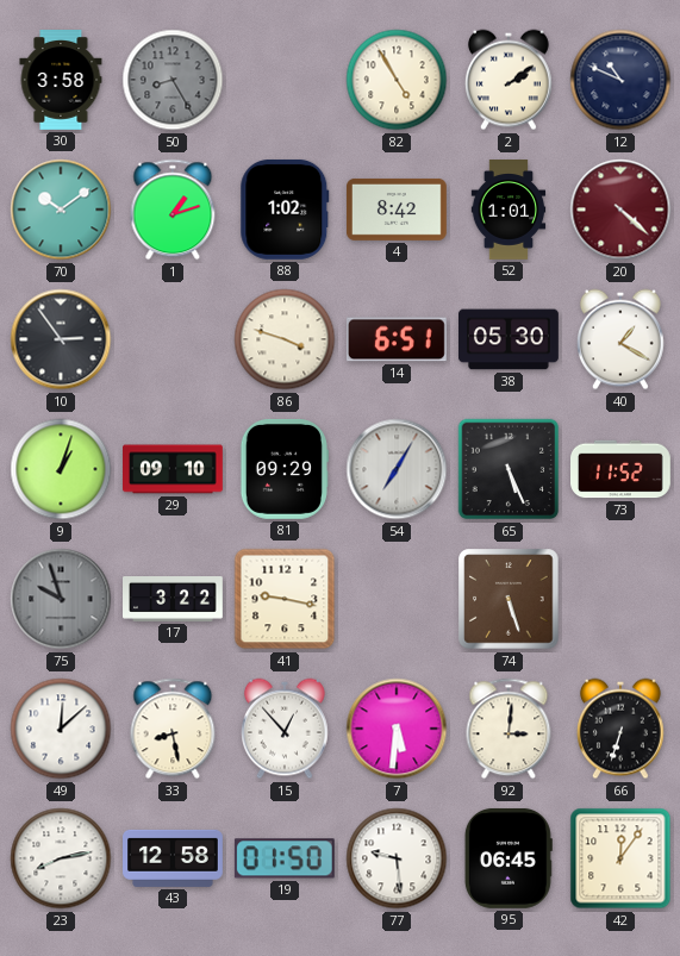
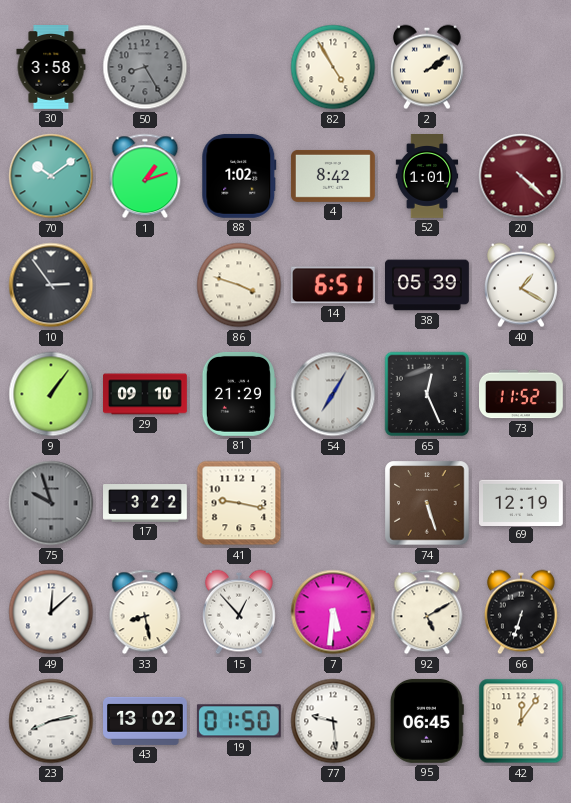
12: 10:49 -> none
38: 05:30 -> 05:39
9: 1:03 -> 1:06
81: 09:29 -> 21:29
65: 5:26 -> 12:26
69: none -> 12:19
92: 3:01 -> 5:10
43: 12:58 -> 13:02
